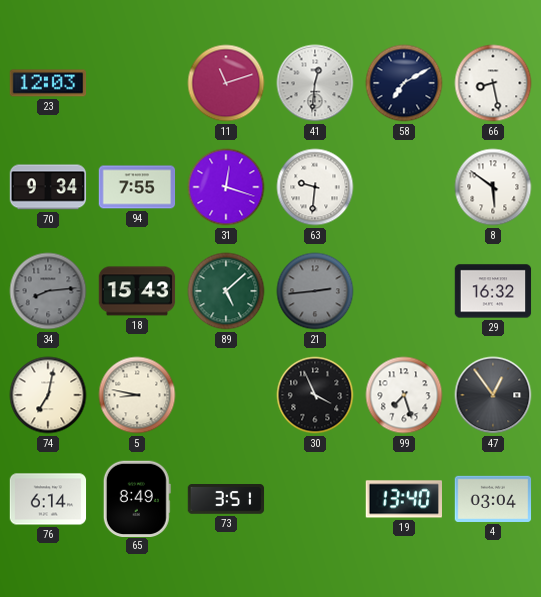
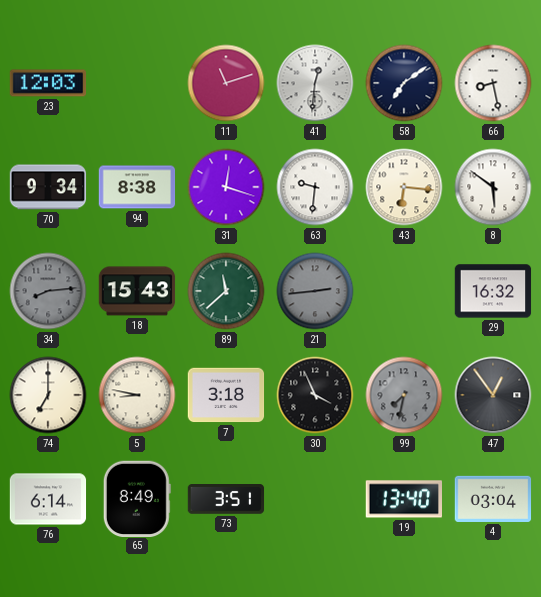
58: 7:10 -> 7:09
94: 7:55 -> 8:38
43: none -> 6:16
89: 5:08 -> 11:38
74: 7:02 -> 7:00
7: none -> 3:18
99: 7:27 -> 7:32
99 dial: white -> grey
